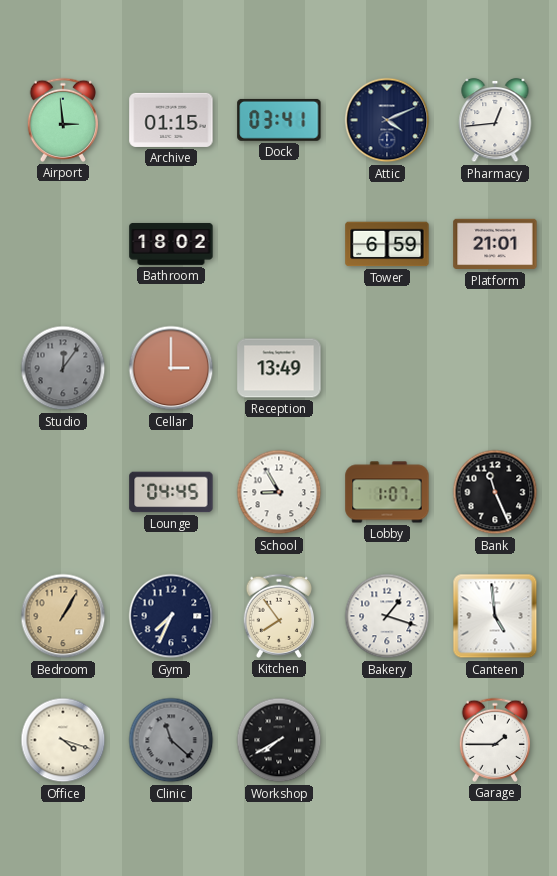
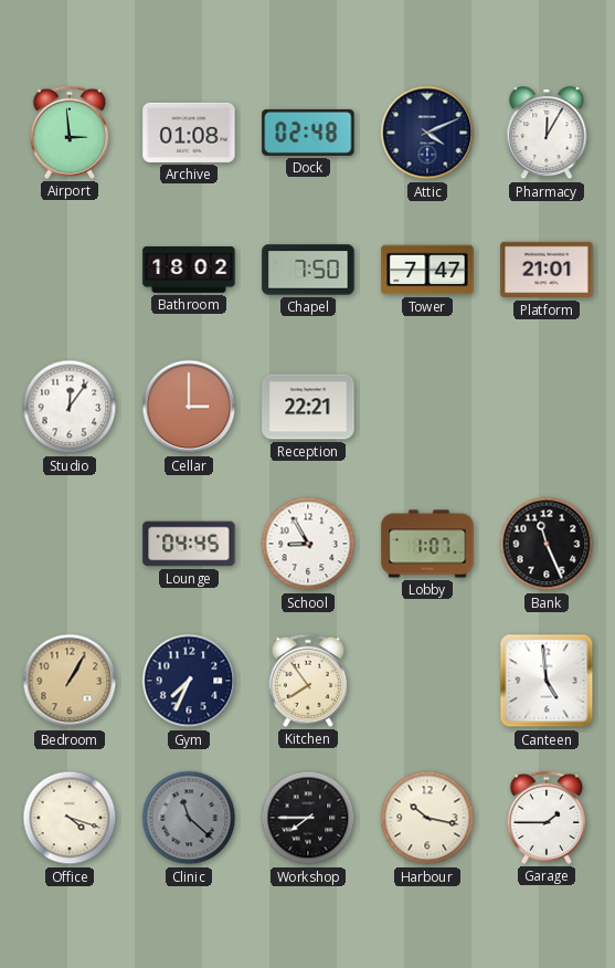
Archive: 01:15 -> 01:08
Dock: 03:41 -> 02:48
Pharmacy: 12:44 -> 12:05
Chapel: none -> 7:50
Tower: 6:59 -> 7:47
Studio dial: grey -> white
Reception: 13:49 -> 22:21
Bakery: 1:18 -> none
Workshop: 7:40 -> 7:45
Harbour: none -> 10:17
